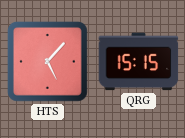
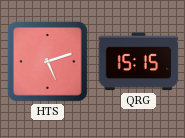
HTS: 5:07 -> 5:12
